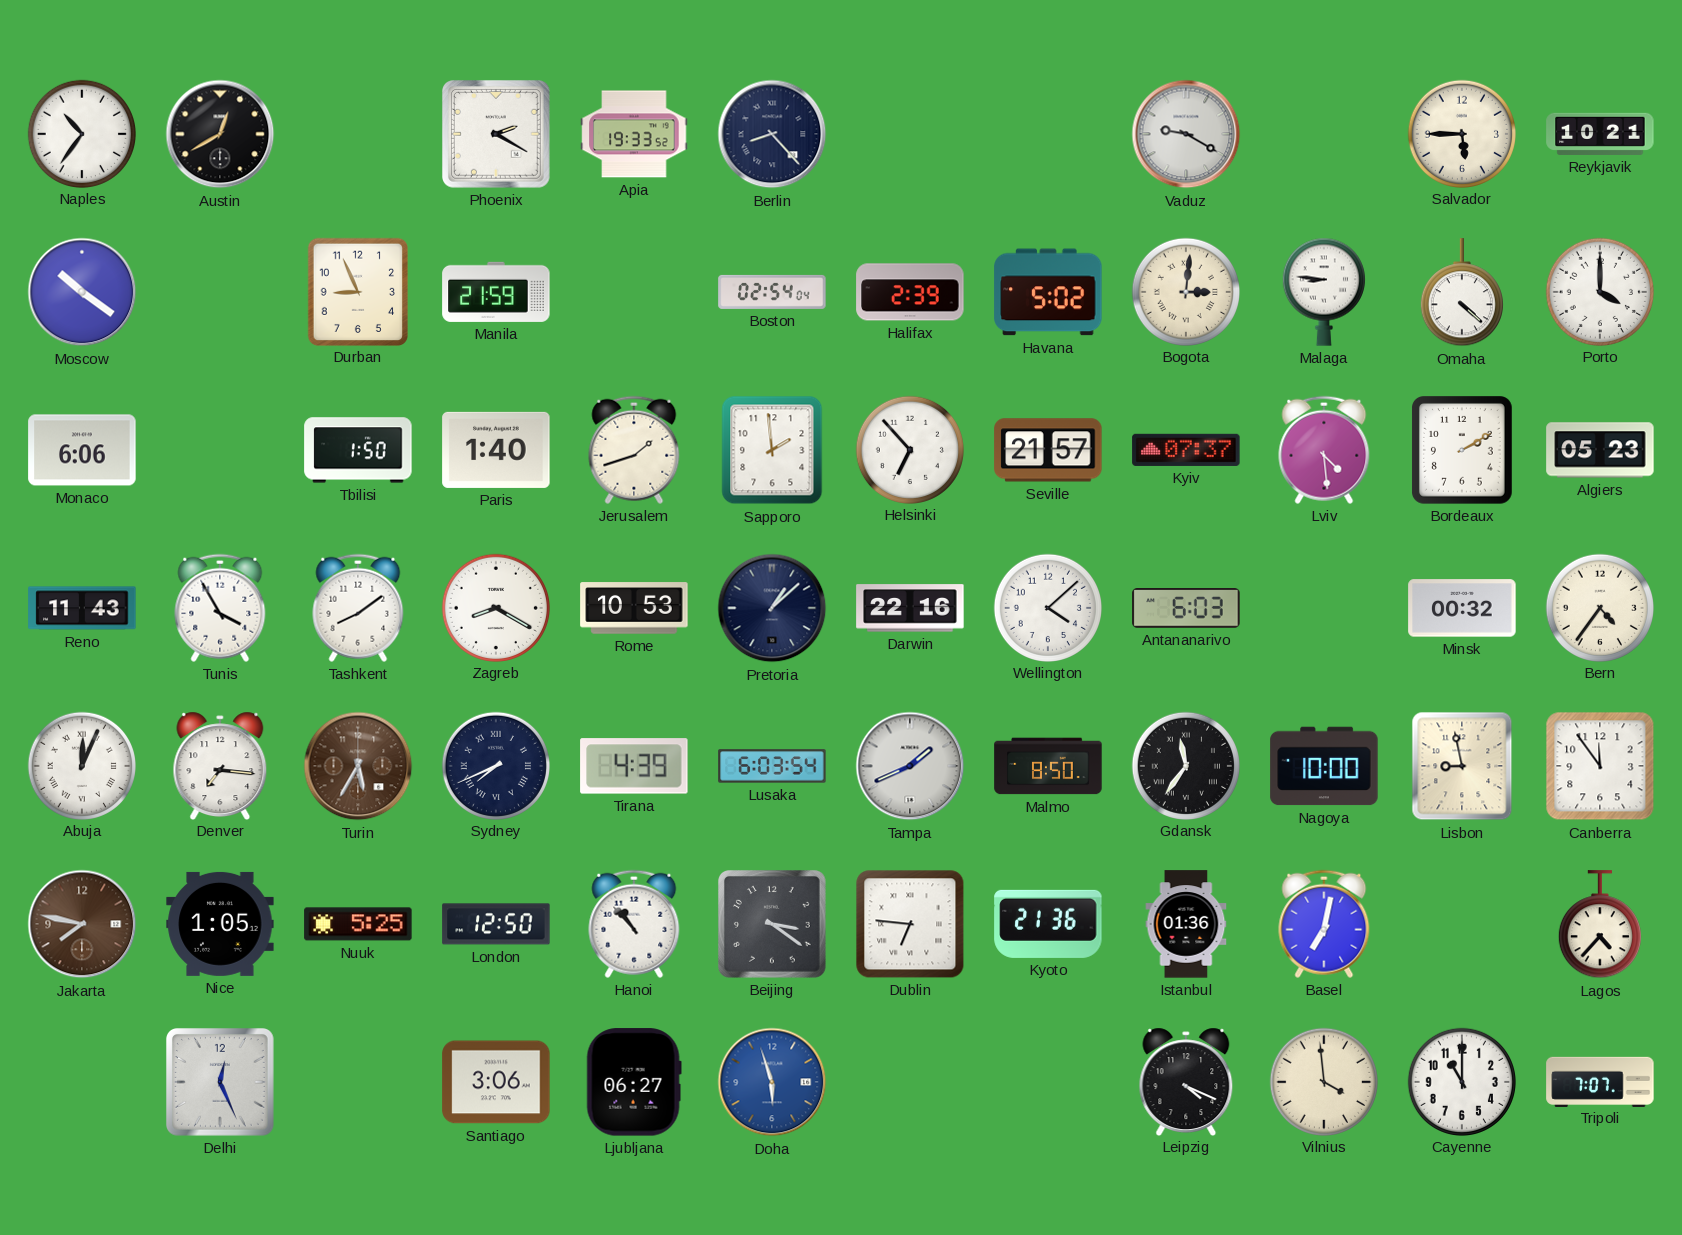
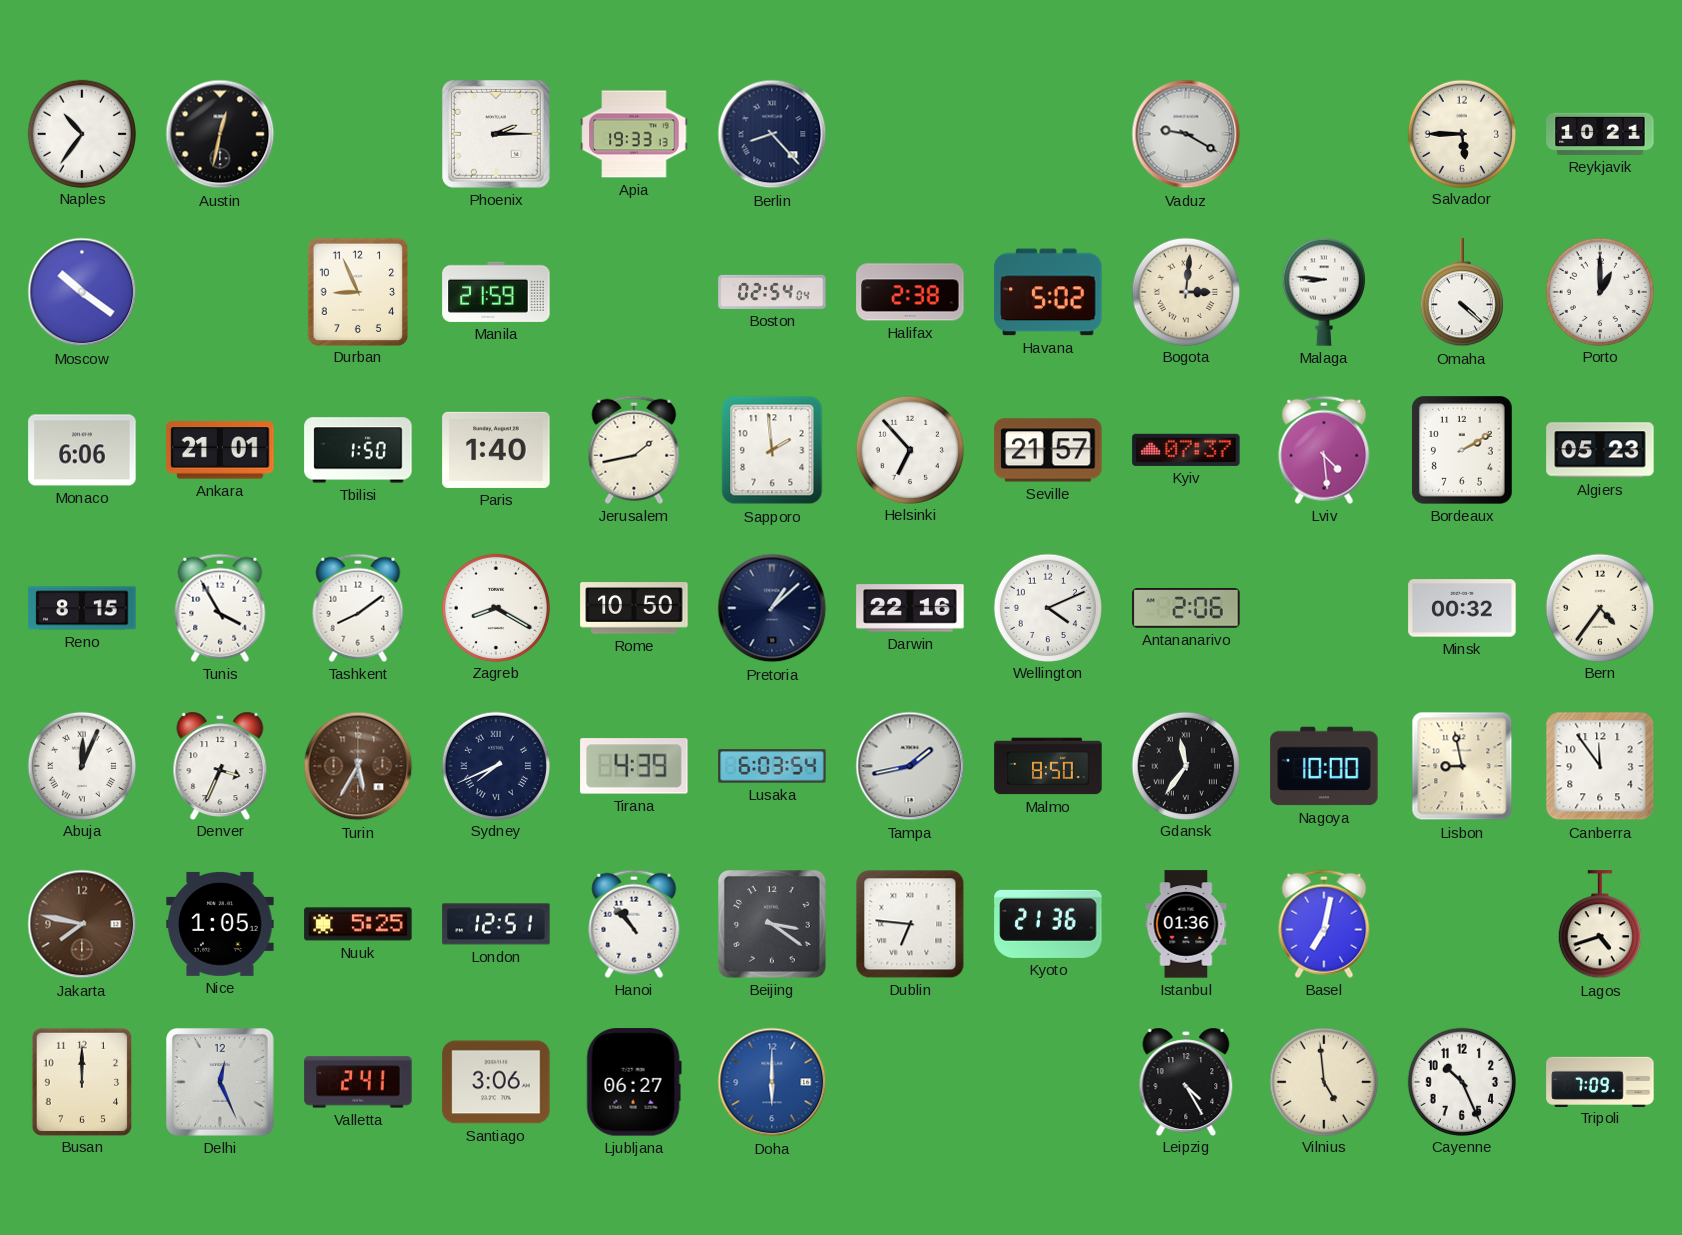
Austin: 12:40 -> 12:32
Phoenix: 2:20 -> 2:15
Apia: 19:33:52 -> 19:33:13
Halifax: 2:39 -> 2:38
Porto: 4:00 -> 1:00
Ankara: none -> 21:01
Jerusalem: 1:42 -> 1:43
Reno: 11:43 -> 8:15
Rome: 10:53 -> 10:50
Wellington: 4:08 -> 4:11
Antananarivo: 6:03 -> 2:06
Denver: 7:16 -> 3:34
Tampa: 1:41 -> 1:43
London: 12:50 -> 12:51
Lagos: 4:37 -> 4:42
Busan: none -> 12:00
Valletta: none -> 2:41
Doha: 5:57 -> 6:00
Leipzig: 4:19 -> 4:25
Vilnius: 3:59 -> 4:59
Cayenne: 11:00 -> 10:26
Tripoli: 7:07 -> 7:09
